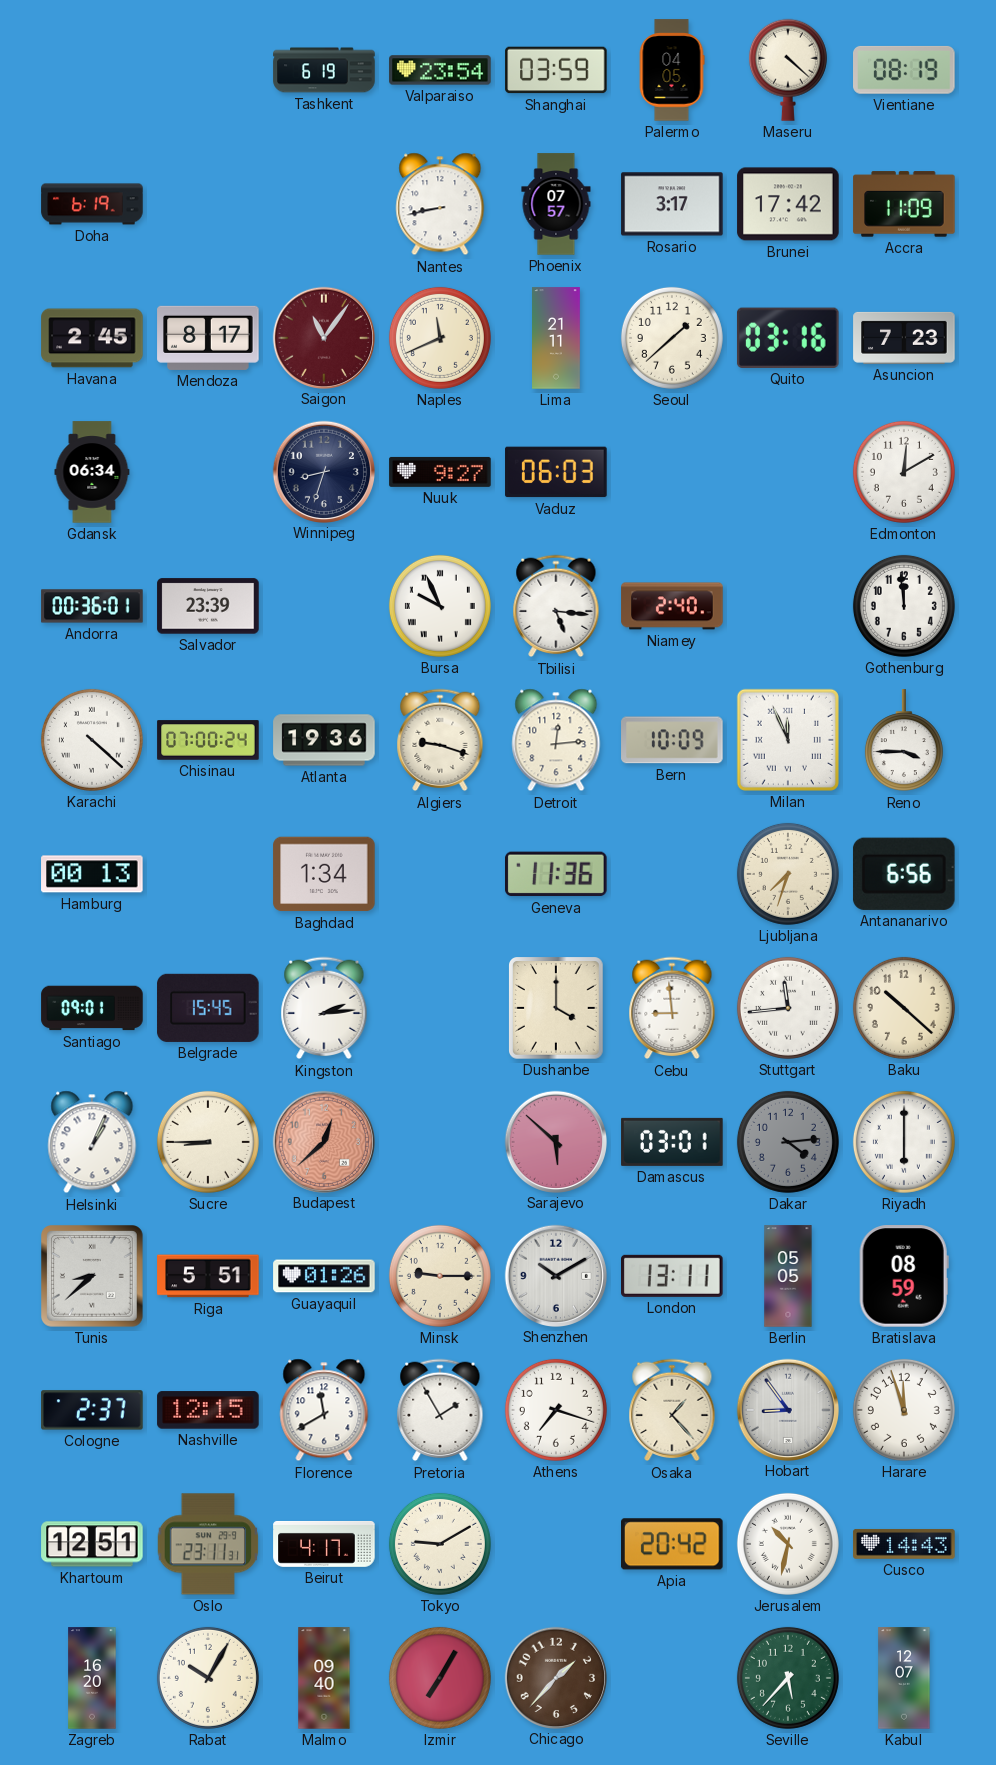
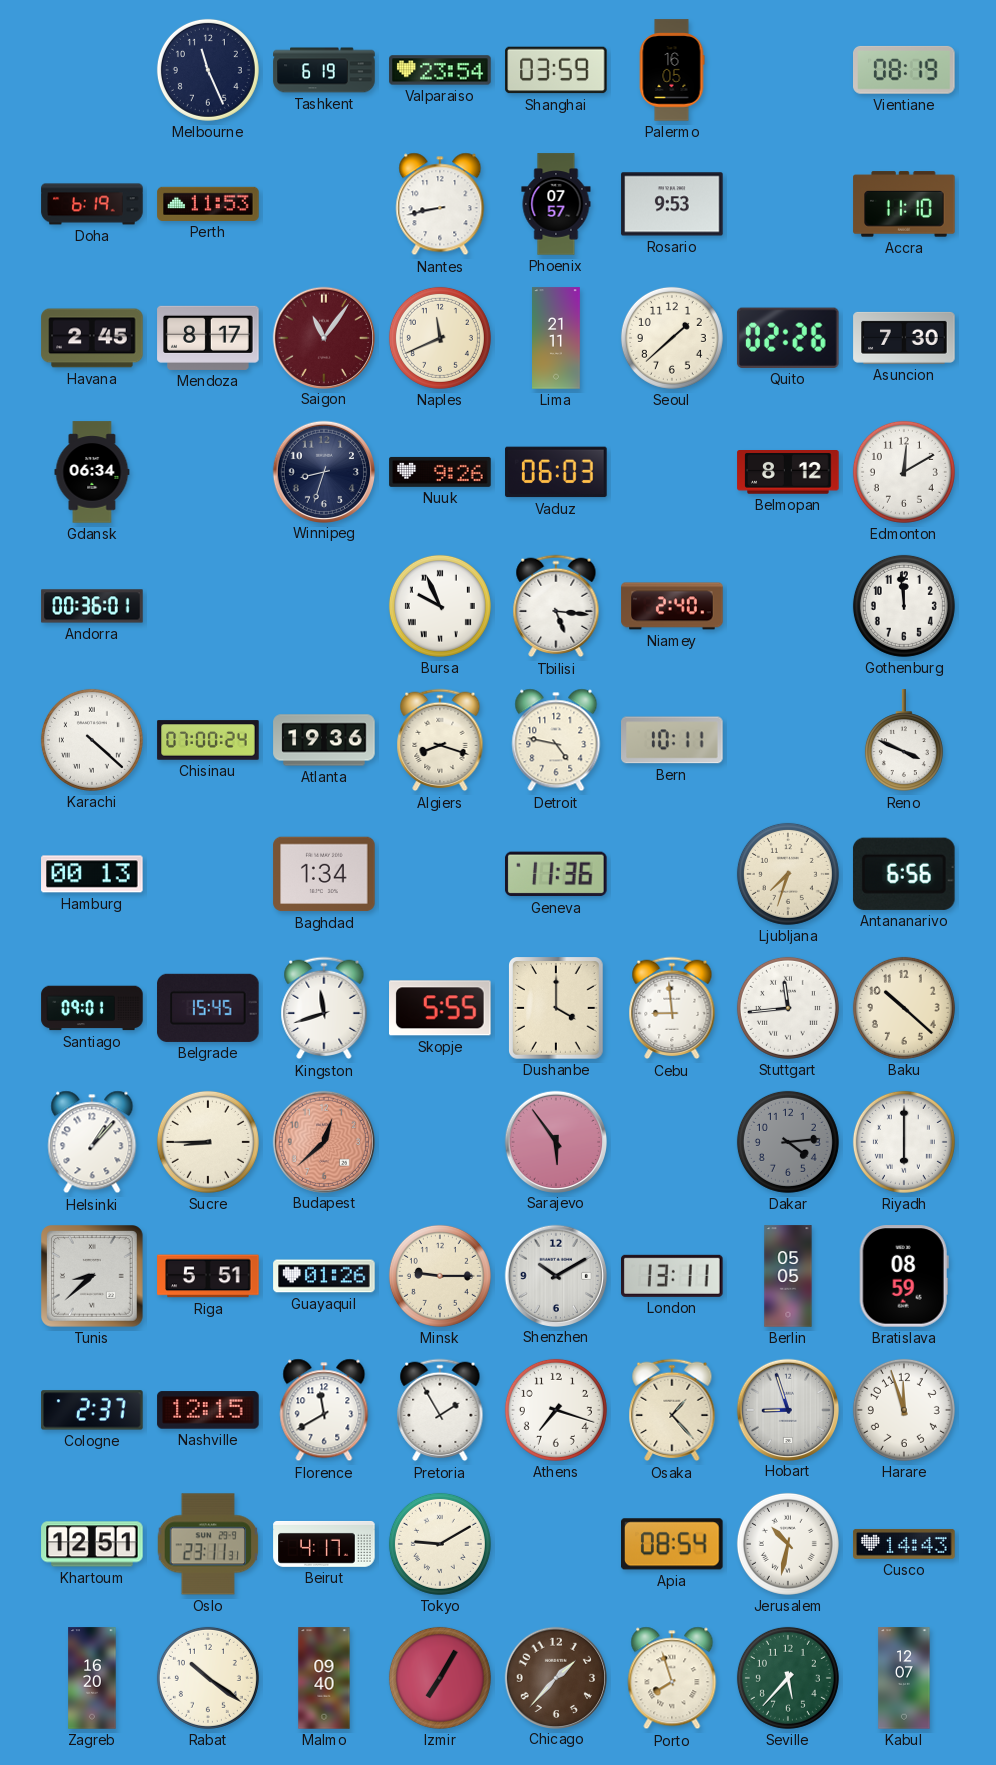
Melbourne: none -> 11:26
Palermo: 04:05 -> 16:05
Maseru: 4:22 -> none
Perth: none -> 11:53
Rosario: 3:17 -> 9:53
Brunei: 17:42 -> none
Accra: 11:09 -> 11:10
Quito: 03:16 -> 02:26
Asuncion: 7:23 -> 7:30
Nuuk: 9:27 -> 9:26
Belmopan: none -> 8:12
Salvador: 23:39 -> none
Algiers: 9:18 -> 8:18
Detroit: 12:14 -> 4:47
Bern: 10:09 -> 10:11
Milan: 11:56 -> none
Reno: 3:45 -> 3:49
Kingston: 2:14 -> 11:42
Skopje: none -> 5:55
Helsinki: 1:04 -> 1:07
Sarajevo: 5:52 -> 5:54
Damascus: 03:01 -> none
Hobart: 8:54 -> 8:57
Apia: 20:42 -> 08:54
Rabat: 10:05 -> 10:21
Porto: none -> 7:57
